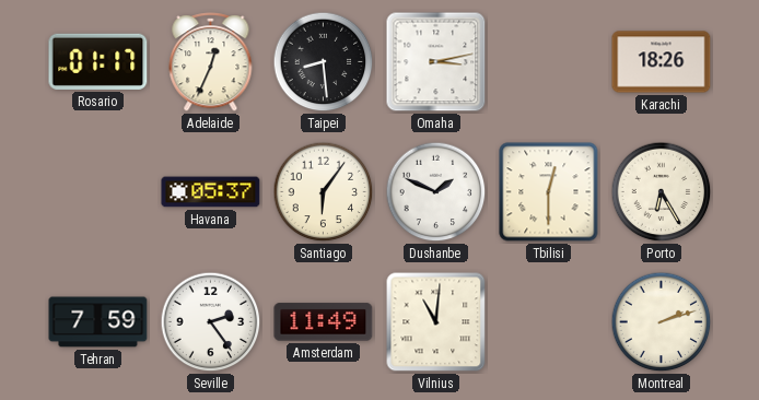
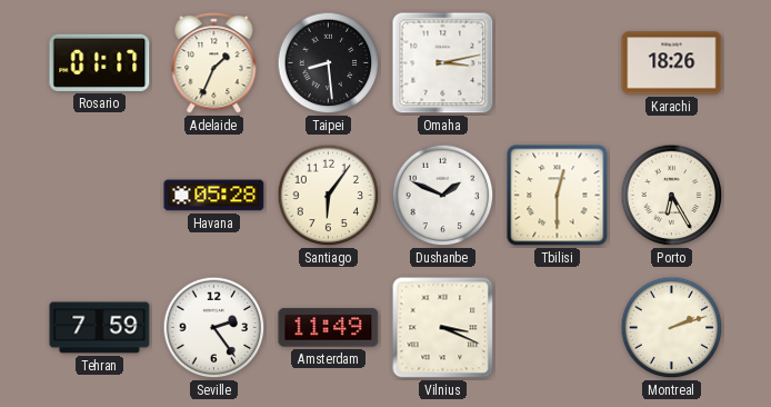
Adelaide: 12:34 -> 1:34
Havana: 05:37 -> 05:28
Vilnius: 11:01 -> 3:19
